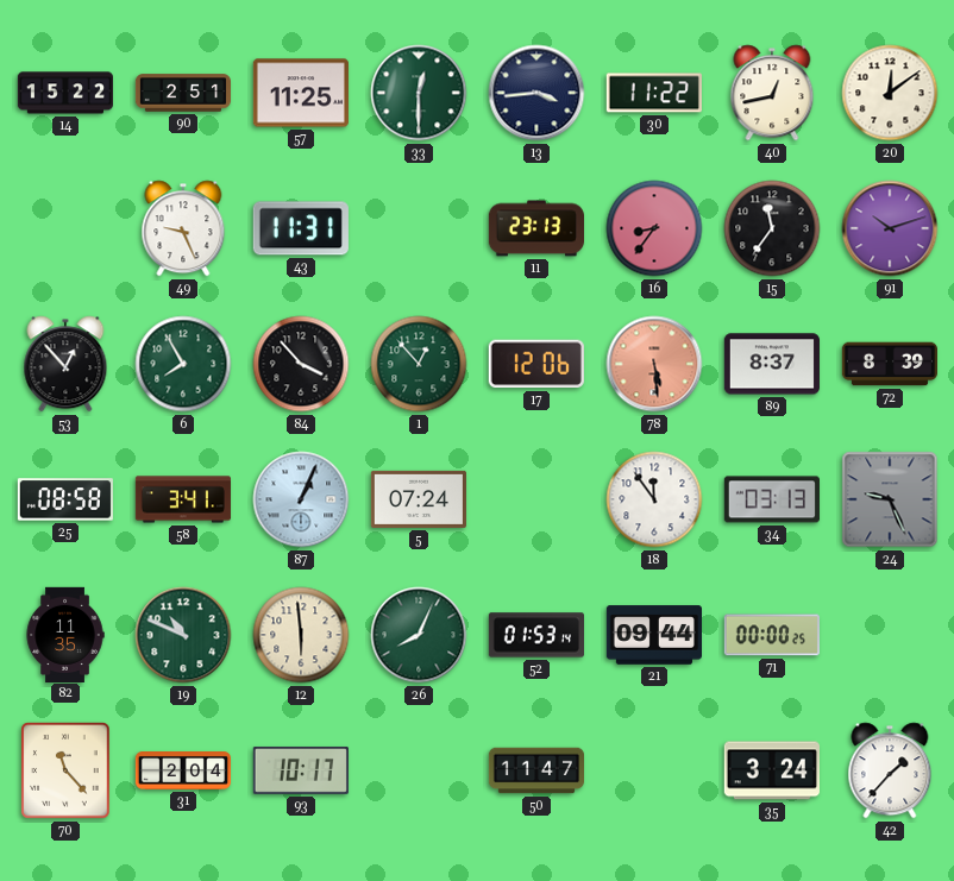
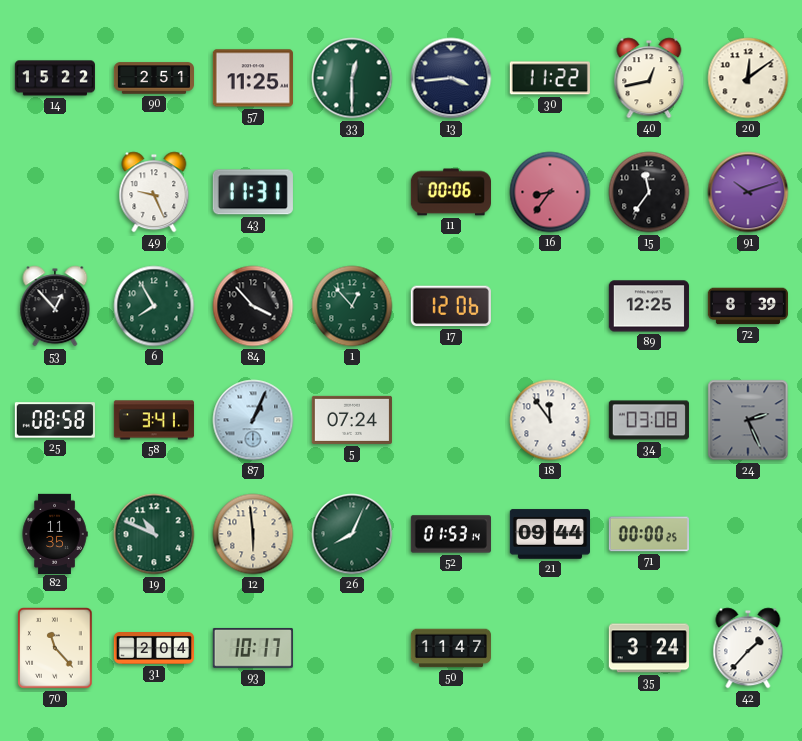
11: 23:13 -> 00:06
78: 5:29 -> none
89: 8:37 -> 12:25
34: 03:13 -> 03:08
24: 9:26 -> 2:26
